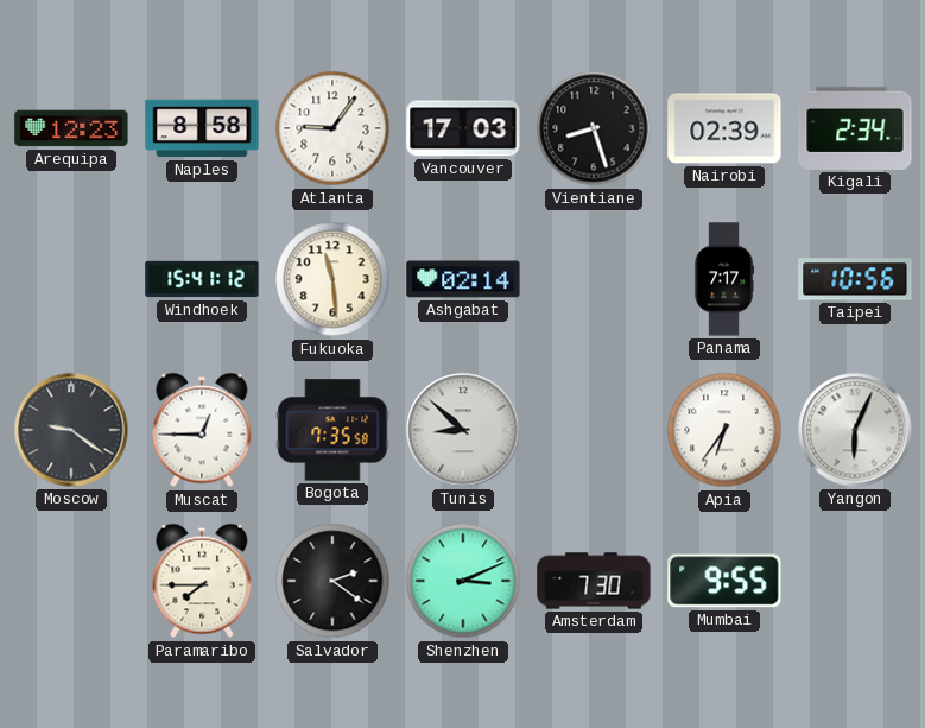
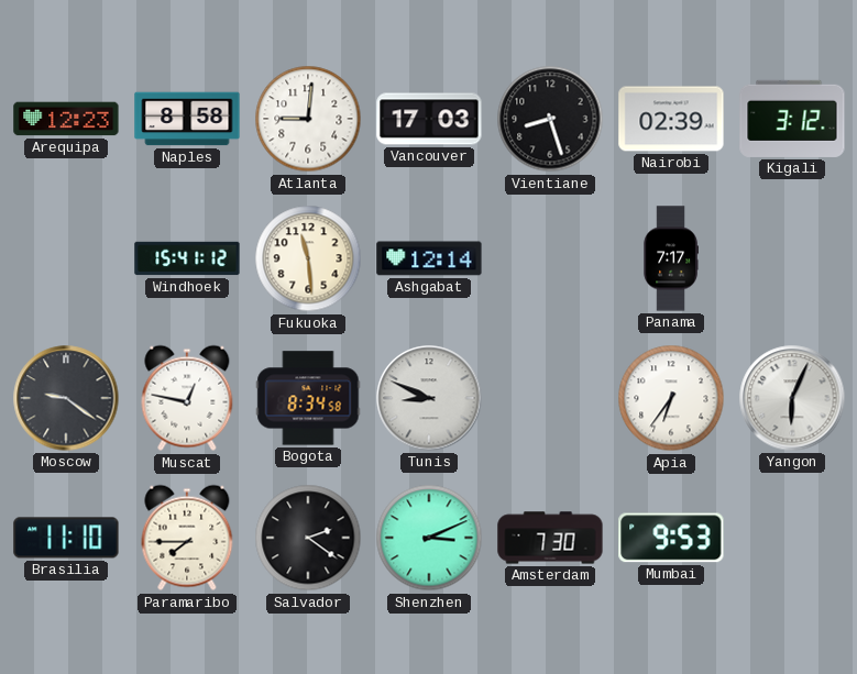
Atlanta: 9:06 -> 9:01
Kigali: 2:34 -> 3:12
Ashgabat: 02:14 -> 12:14
Taipei: 10:56 -> none
Muscat: 12:45 -> 12:47
Bogota: 7:35 -> 8:34
Tunis: 8:52 -> 8:49
Brasilia: none -> 11:10
Mumbai: 9:55 -> 9:53
